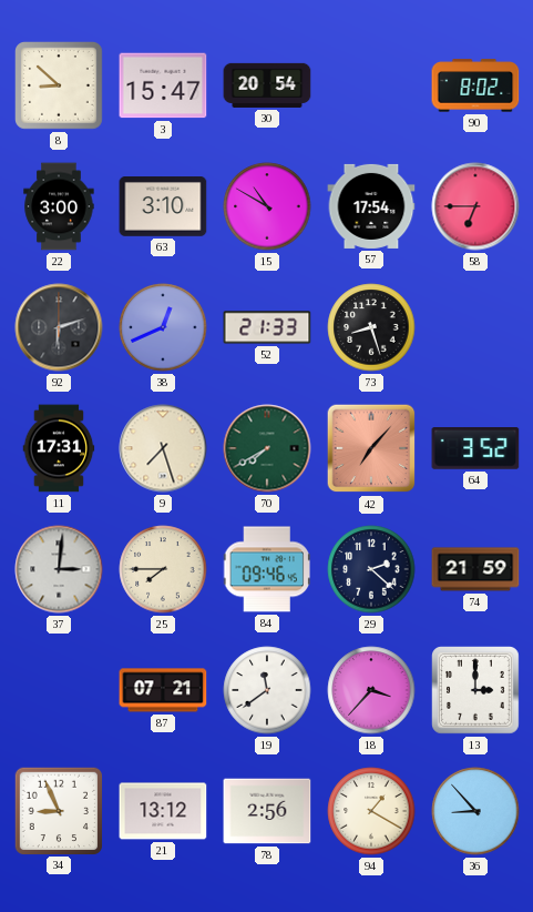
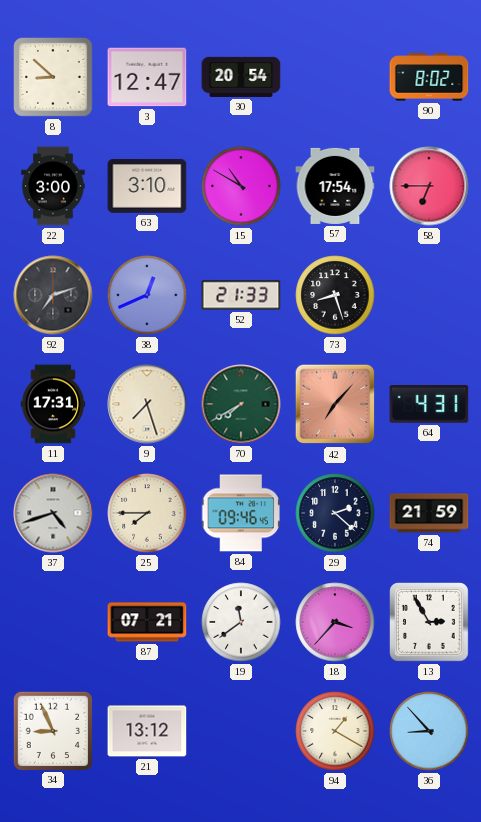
3: 15:47 -> 12:47
92: 6:12 -> 7:12
64: 3:52 -> 4:31
37: 3:01 -> 4:42
13: 3:00 -> 2:55
78: 2:56 -> none
